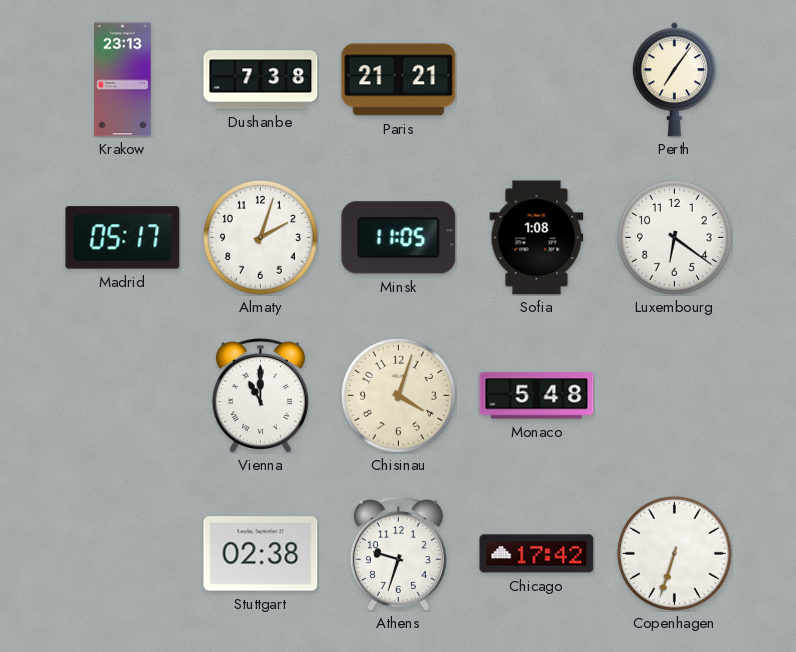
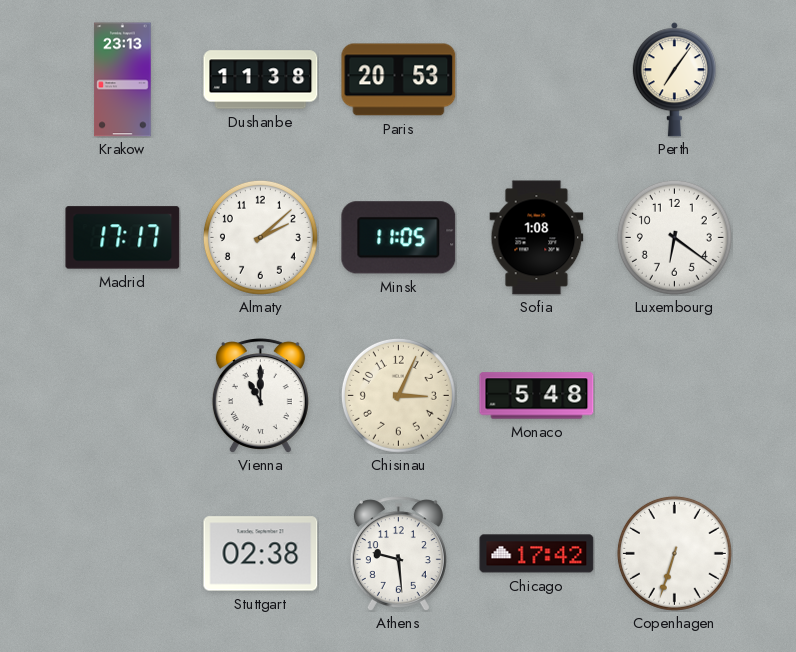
Dushanbe: 7:38 -> 11:38
Paris: 21:21 -> 20:53
Madrid: 05:17 -> 17:17
Almaty: 2:03 -> 2:08
Chisinau: 4:03 -> 3:04
Athens: 9:33 -> 9:29
